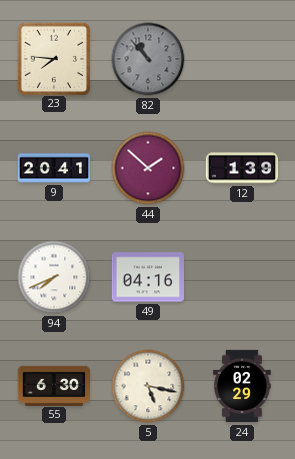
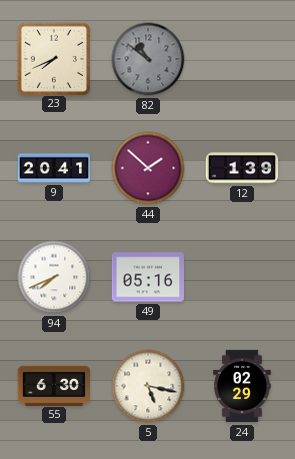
23: 7:46 -> 7:41
82: 10:53 -> 10:51
49: 04:16 -> 05:16
